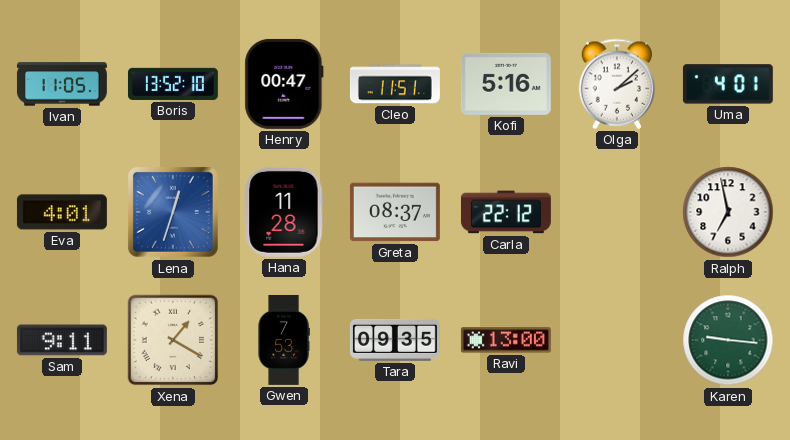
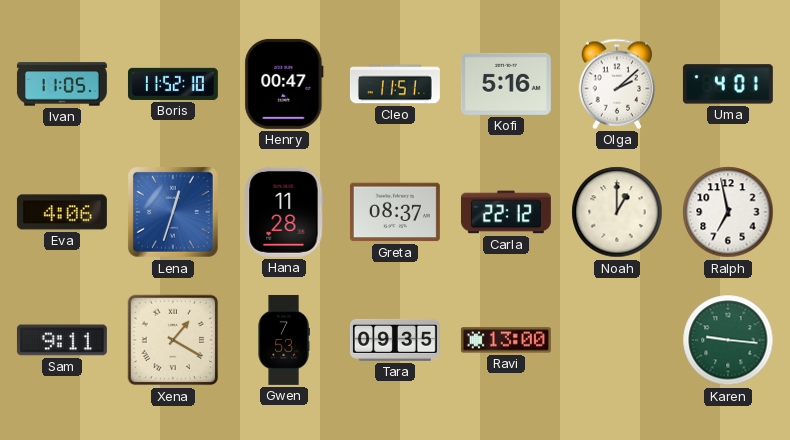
Boris: 13:52 -> 11:52
Eva: 4:01 -> 4:06
Noah: none -> 1:00
